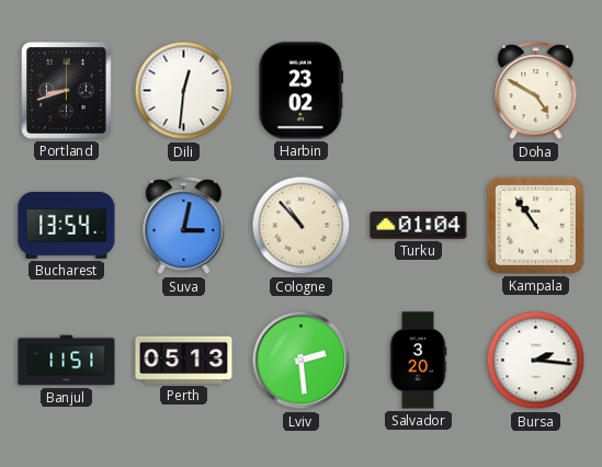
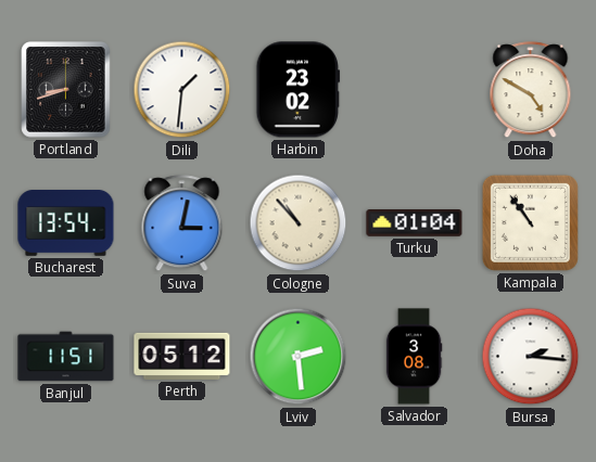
Dili: 12:31 -> 1:31
Perth: 05:13 -> 05:12
Salvador: 3:20 -> 3:08
